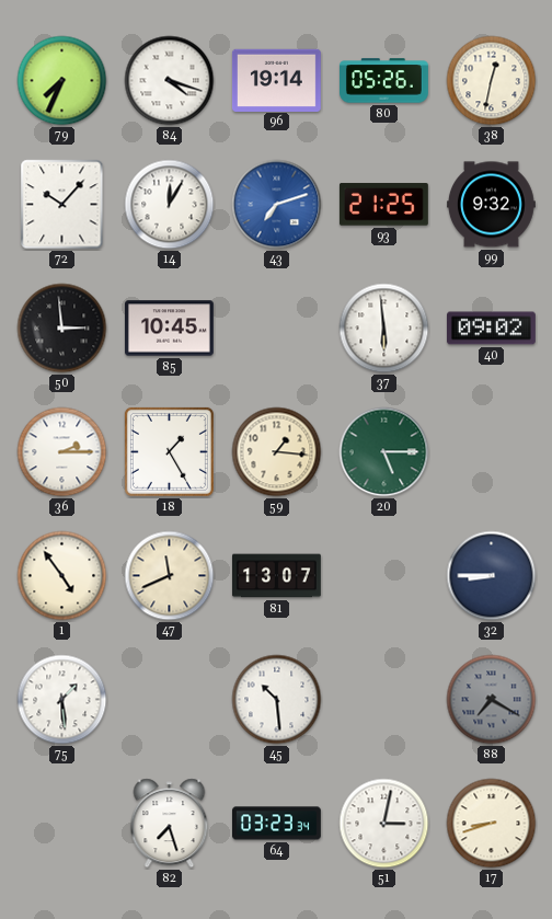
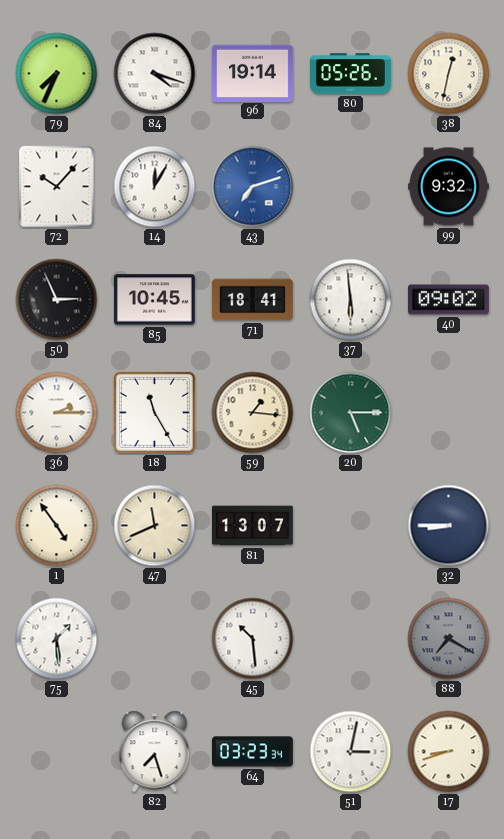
93: 21:25 -> none
50: 2:59 -> 2:56
71: none -> 18:41
18: 1:25 -> 11:25
